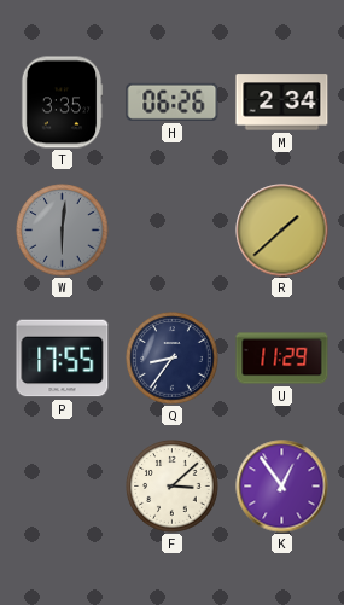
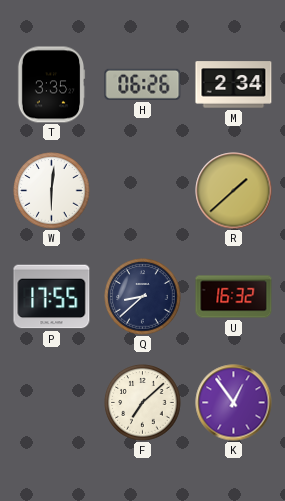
W dial: grey -> white
Q: 8:36 -> 8:38
U: 11:29 -> 16:32
F: 3:08 -> 7:08
